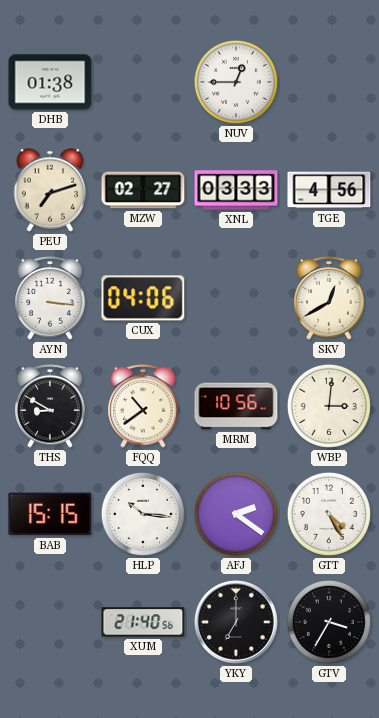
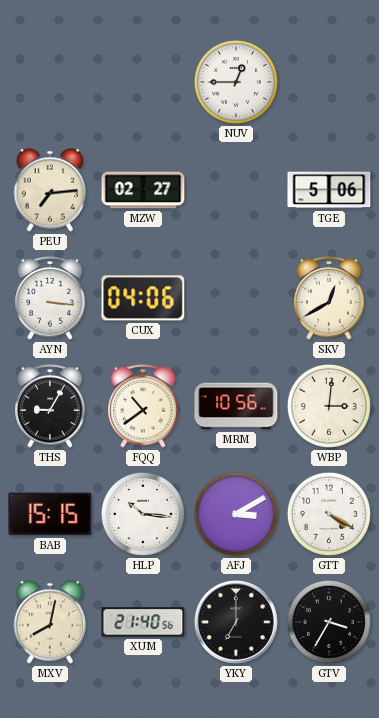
DHB: 01:38 -> none
PEU: 7:12 -> 7:14
XNL: 03:33 -> none
TGE: 4:56 -> 5:06
THS: 8:50 -> 9:05
AFJ: 2:21 -> 3:10
GTT: 4:25 -> 4:20
MXV: none -> 8:02
